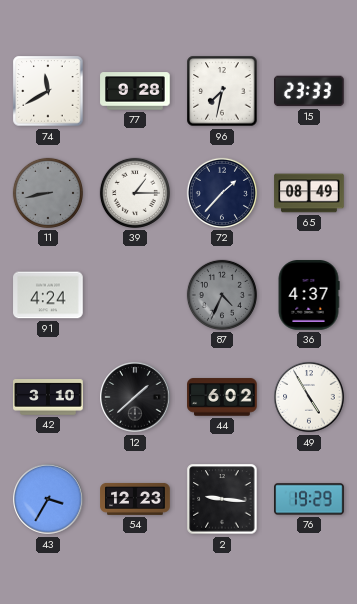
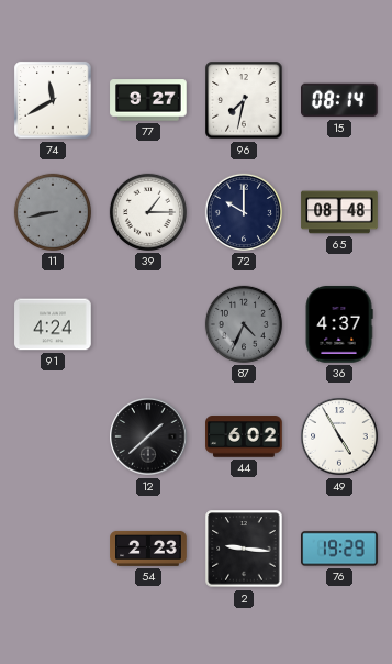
77: 9:28 -> 9:27
15: 23:33 -> 08:14
72: 1:37 -> 10:00
65: 08:49 -> 08:48
42: 3:10 -> none
43: 3:35 -> none
54: 12:23 -> 2:23
